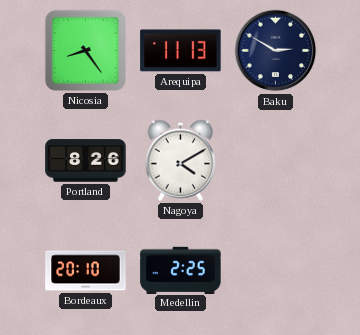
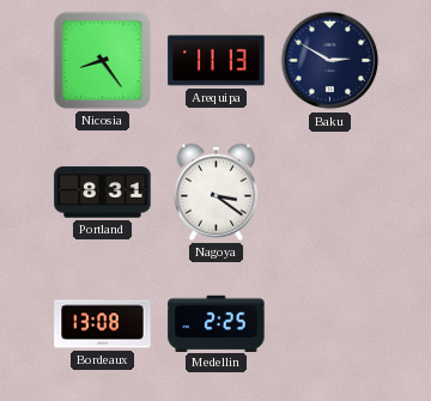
Portland: 8:26 -> 8:31
Nagoya: 4:10 -> 3:21
Bordeaux: 20:10 -> 13:08
